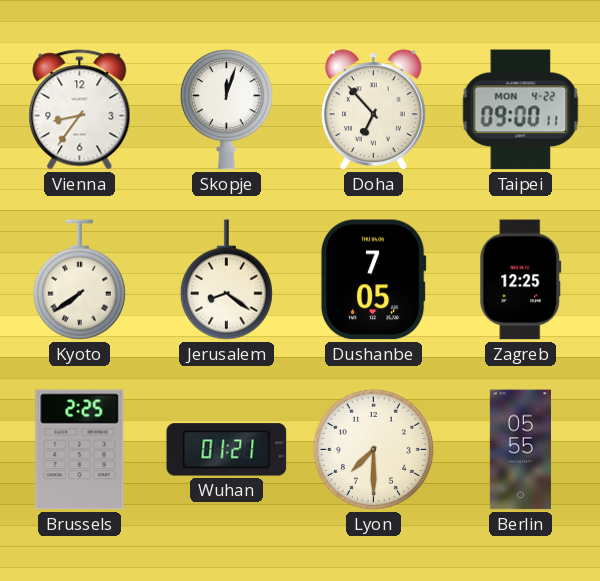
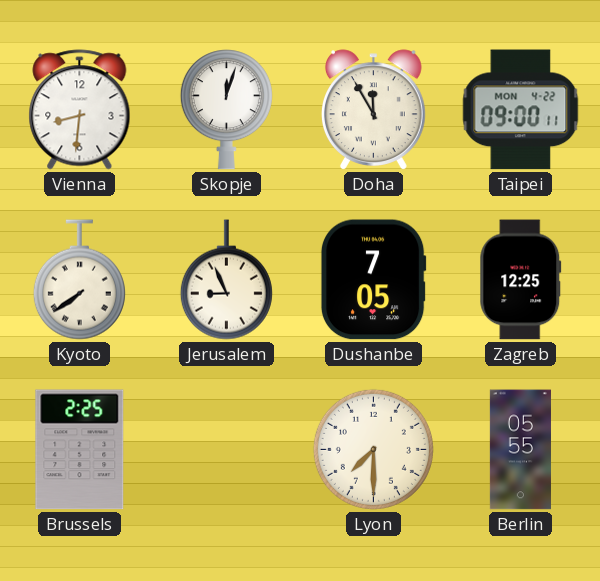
Vienna: 8:36 -> 8:31
Doha: 6:53 -> 11:55
Jerusalem: 8:21 -> 8:56
Wuhan: 01:21 -> none
